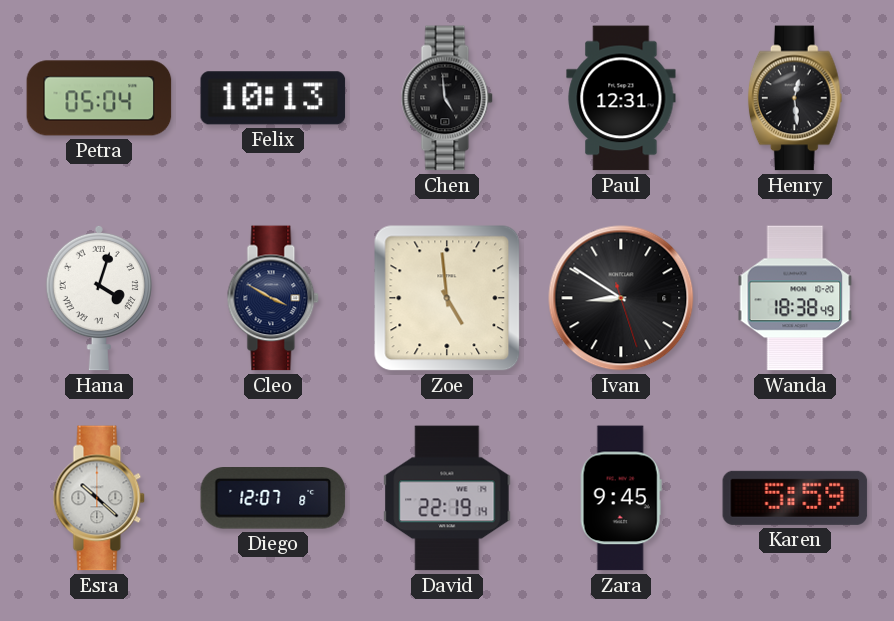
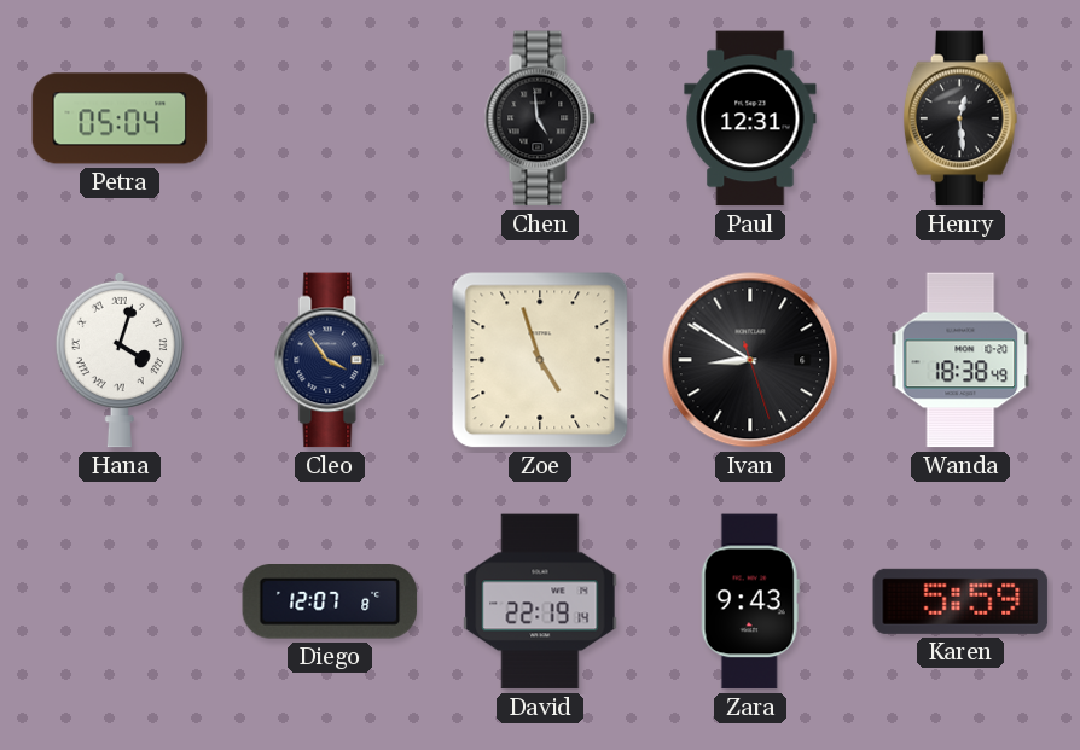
Felix: 10:13 -> none
Cleo: 3:50 -> 3:54
Zoe: 4:59 -> 4:57
Esra: 10:22 -> none
Zara: 9:45 -> 9:43
